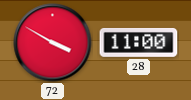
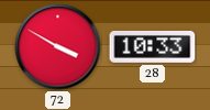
28: 11:00 -> 10:33
